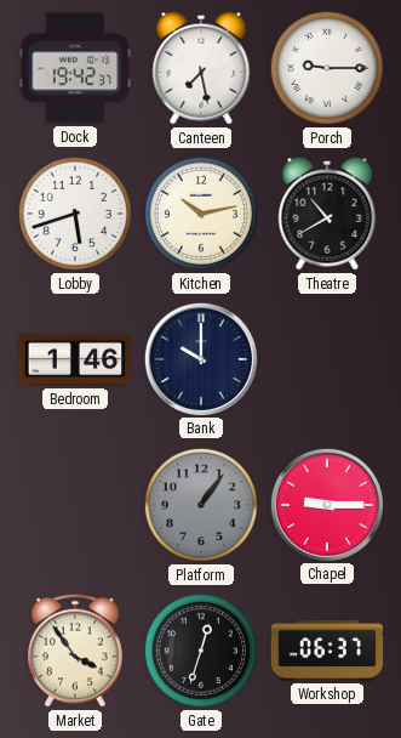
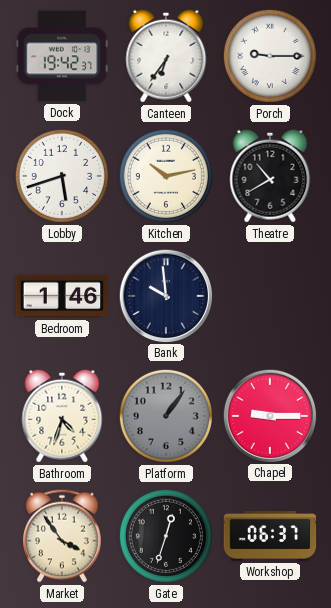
Canteen: 7:28 -> 6:36
Bank: 10:00 -> 9:59
Bathroom: none -> 4:33
